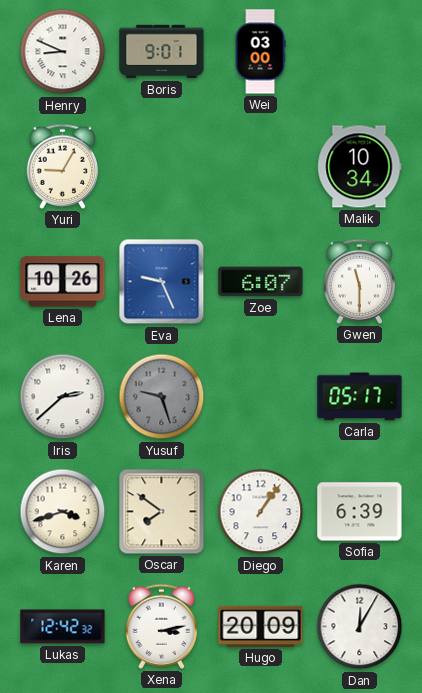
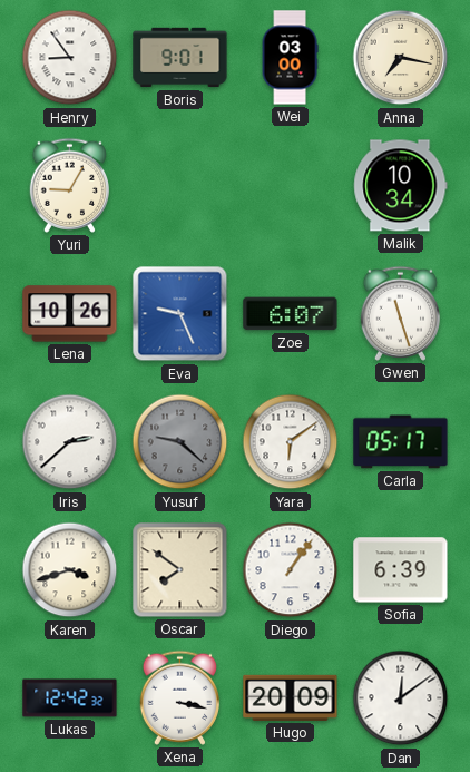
Henry: 8:49 -> 8:54
Anna: none -> 7:17
Gwen: 11:30 -> 11:27
Yusuf: 9:27 -> 9:22
Yara: none -> 6:09
Xena: 3:13 -> 3:17
Dan: 12:05 -> 12:09
